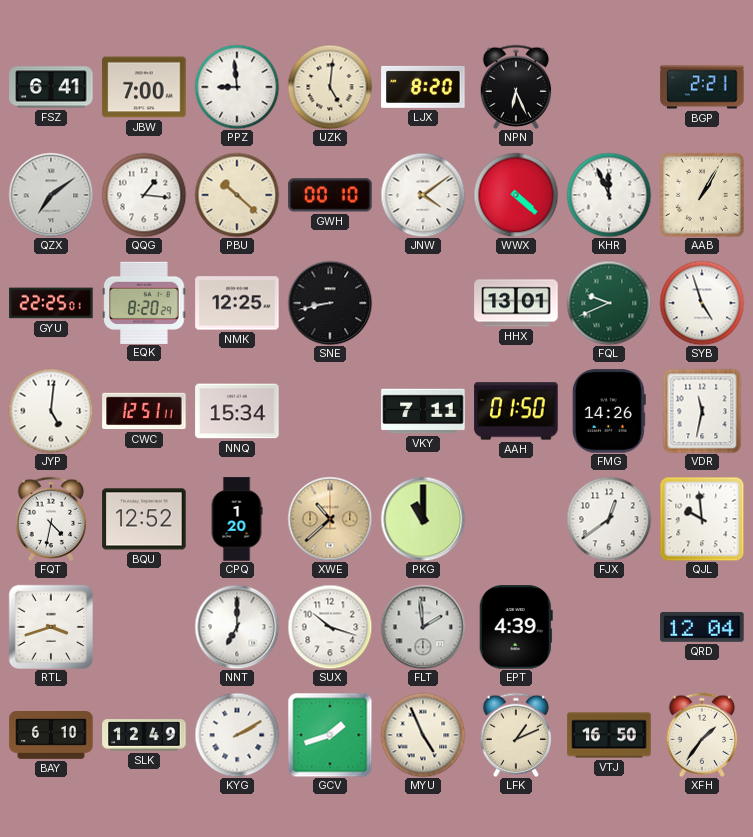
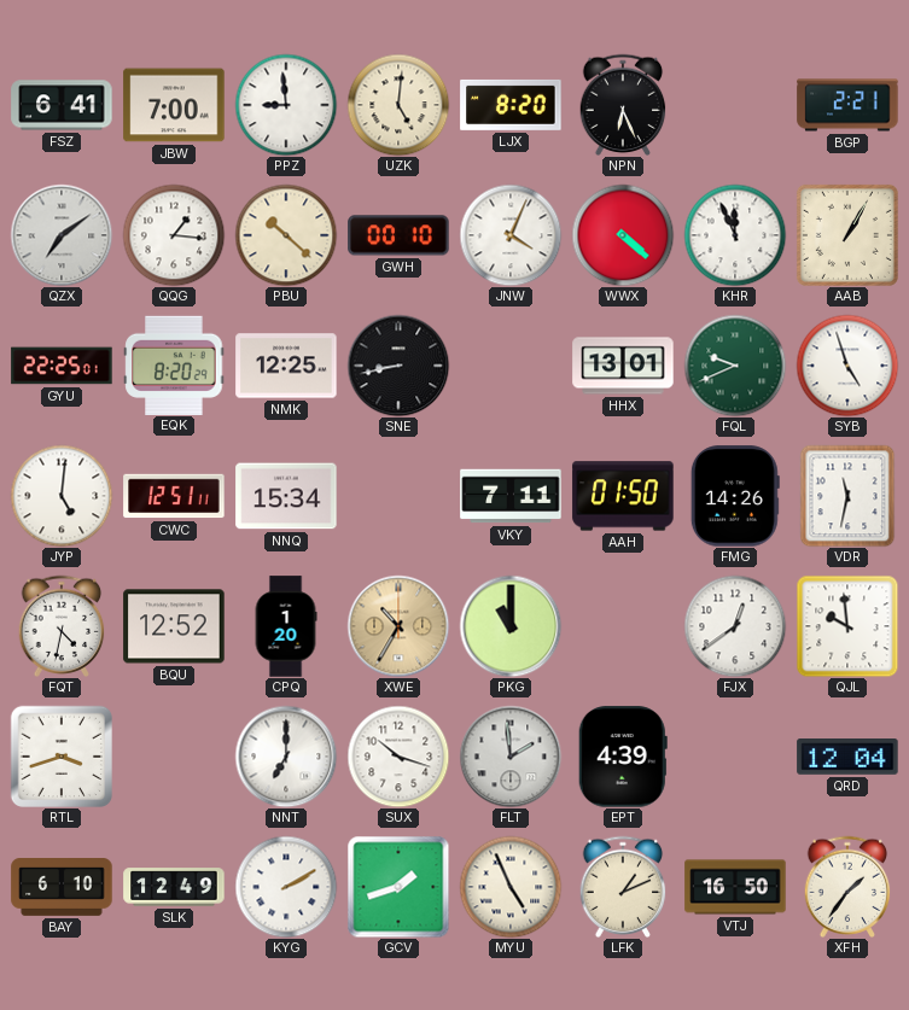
JNW: 4:09 -> 4:04
XWE: 10:38 -> 10:35
